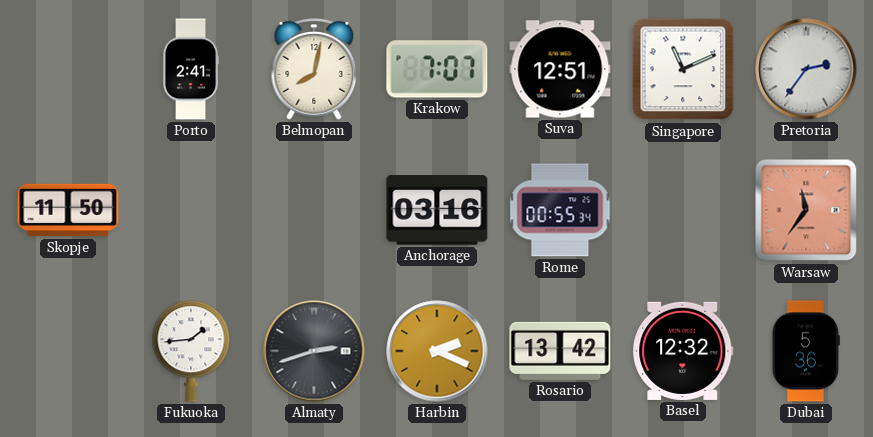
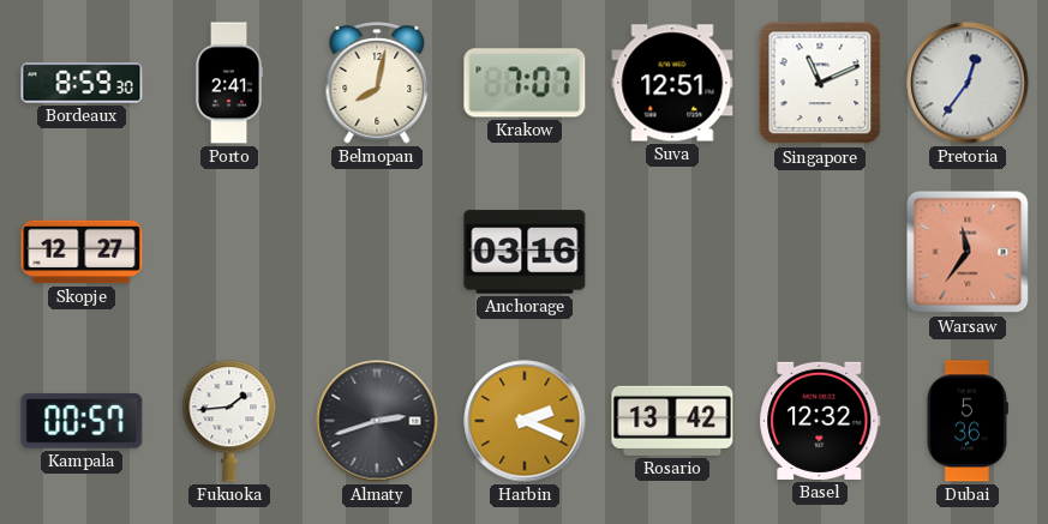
Bordeaux: none -> 8:59
Pretoria: 2:36 -> 12:36
Skopje: 11:50 -> 12:27
Rome: 00:55 -> none
Kampala: none -> 00:57
